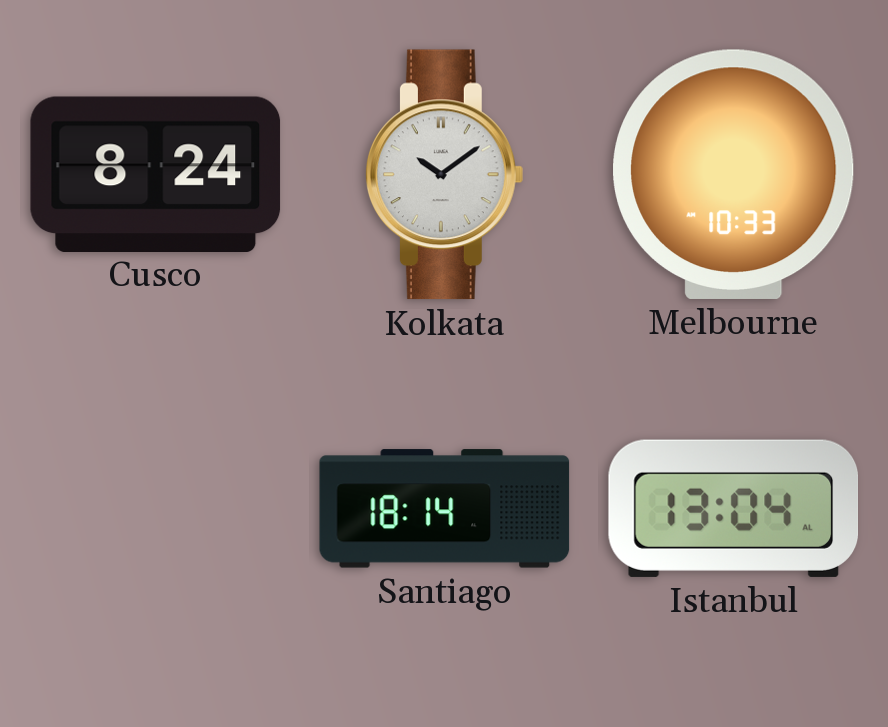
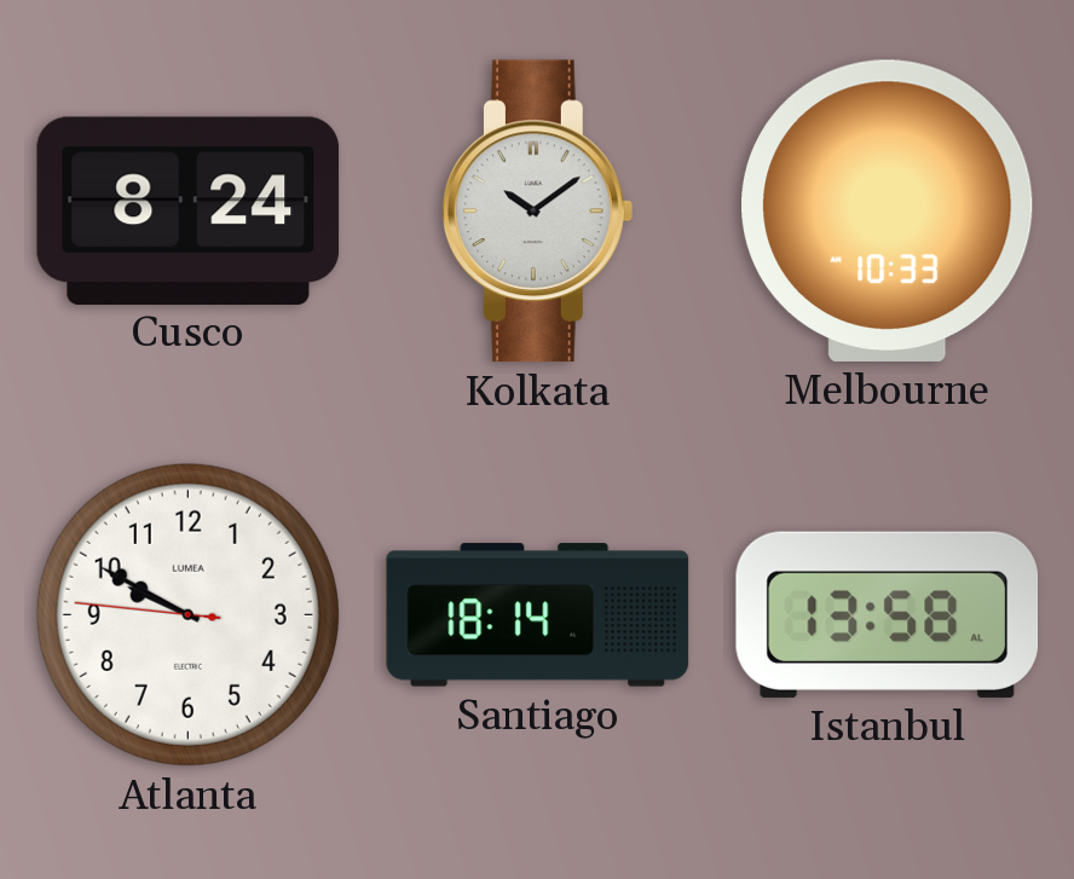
Atlanta: none -> 9:49
Istanbul: 13:04 -> 13:58
